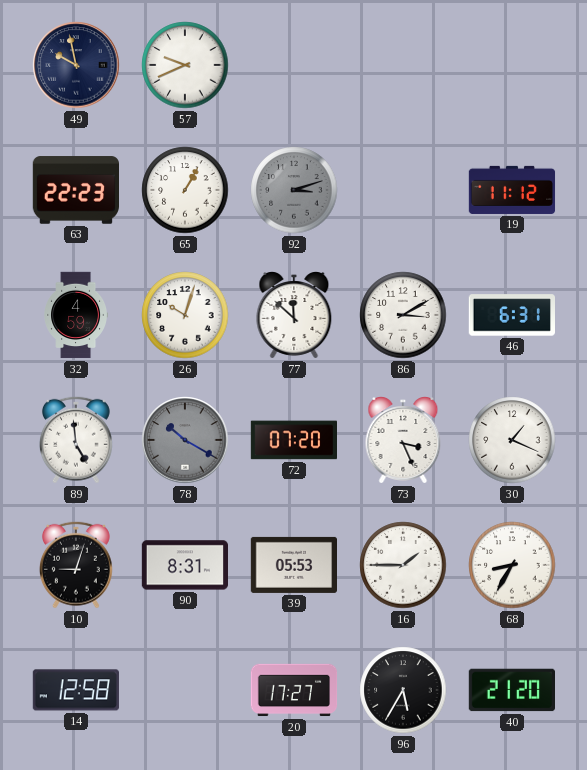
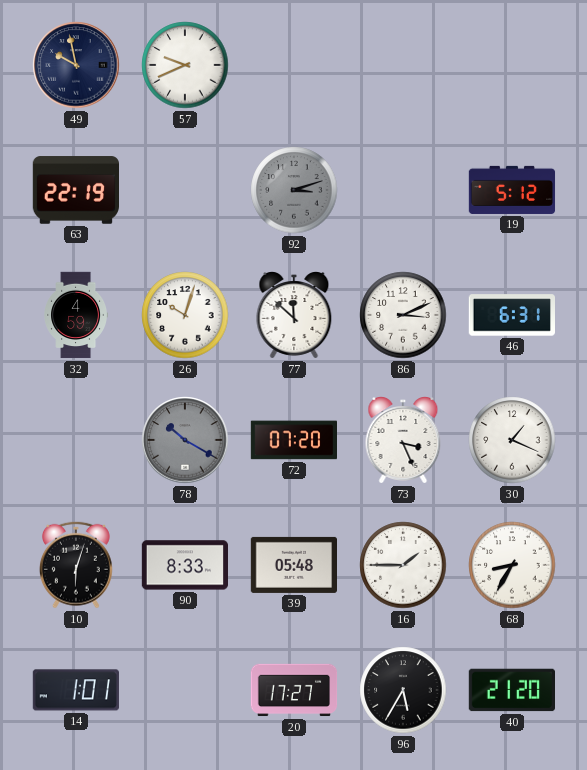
63: 22:23 -> 22:19
65: 1:05 -> none
19: 11:12 -> 5:12
86: 3:10 -> 3:11
89: 4:59 -> none
10: 9:03 -> 6:03
90: 8:31 -> 8:33
39: 05:53 -> 05:48
14: 12:58 -> 1:01
